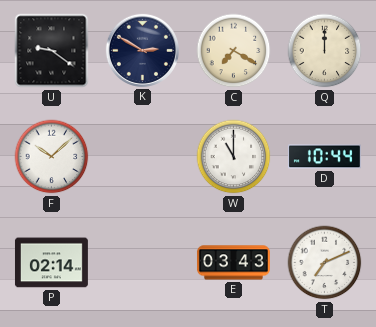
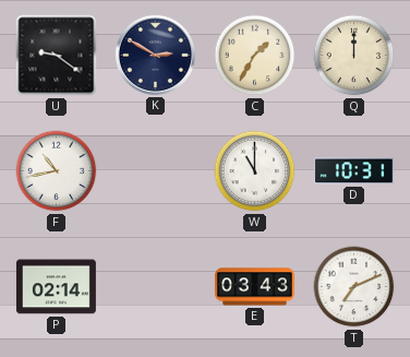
C: 7:20 -> 1:35
F: 10:08 -> 10:43
D: 10:44 -> 10:31
